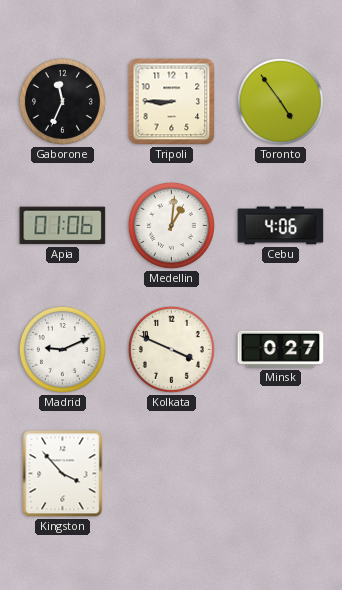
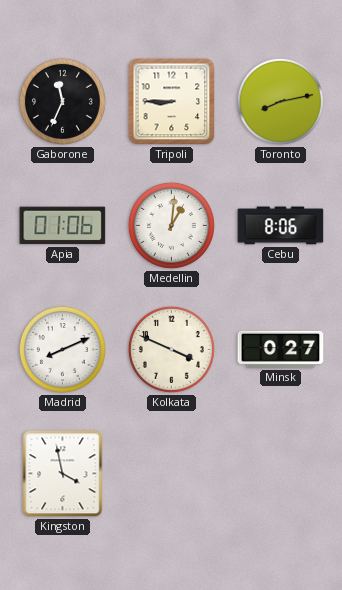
Toronto: 4:54 -> 8:13
Cebu: 4:06 -> 8:06
Madrid: 9:11 -> 8:11
Kingston: 3:53 -> 3:58
